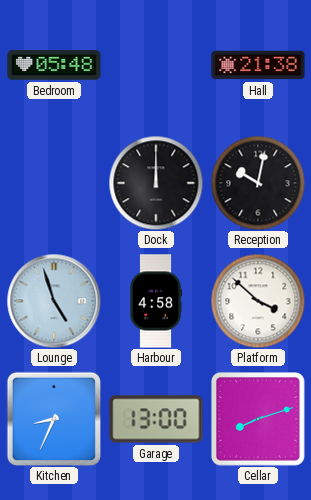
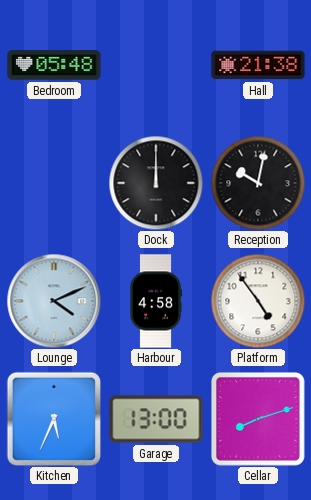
Lounge: 4:57 -> 4:11
Platform: 3:52 -> 4:54
Kitchen: 8:34 -> 5:34
